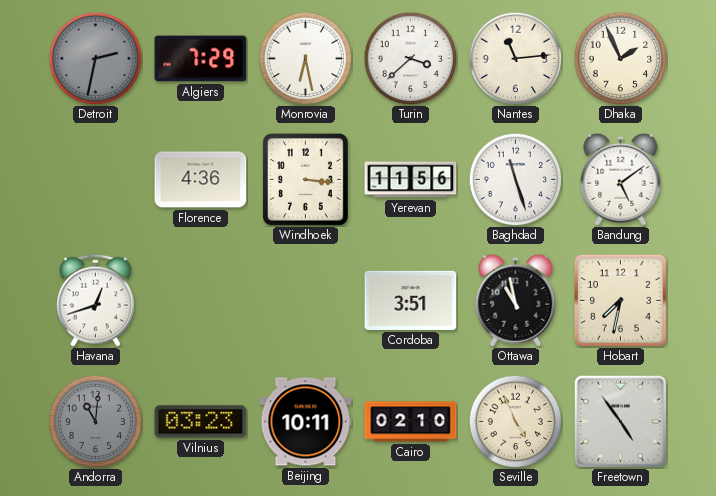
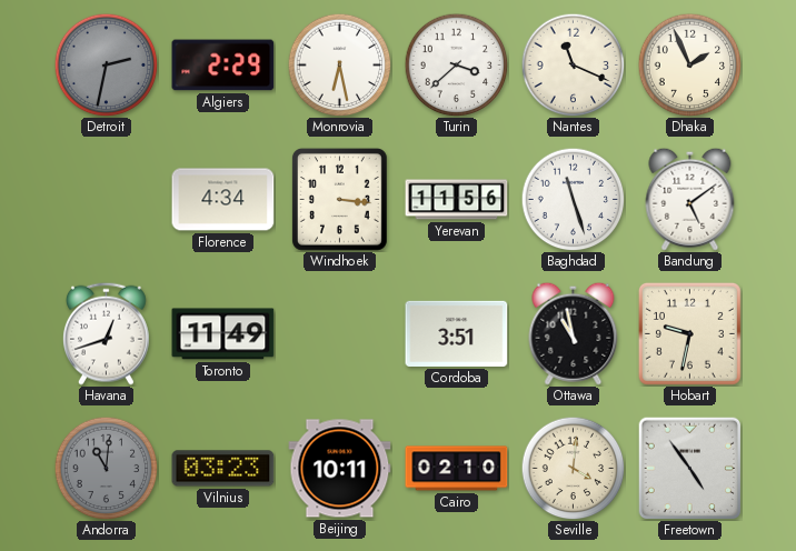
Algiers: 7:29 -> 2:29
Nantes: 11:14 -> 11:19
Florence: 4:36 -> 4:34
Toronto: none -> 11:49
Hobart: 7:32 -> 9:32
Seville: 4:56 -> 4:01
